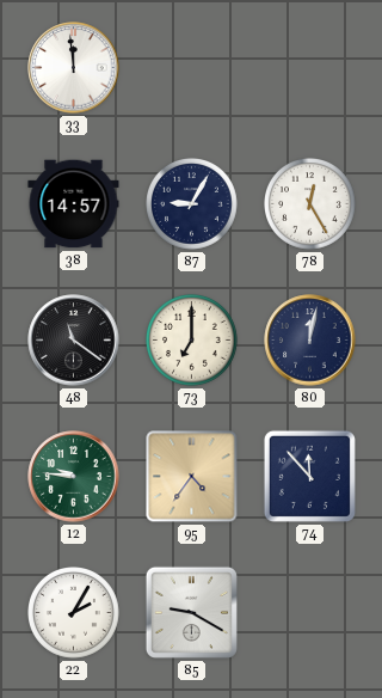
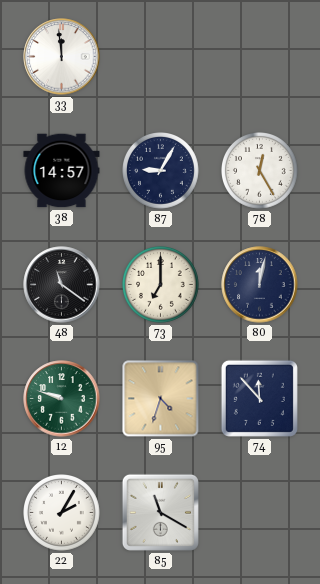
12: 9:46 -> 9:48
95: 4:36 -> 4:33
85: 9:20 -> 11:20
